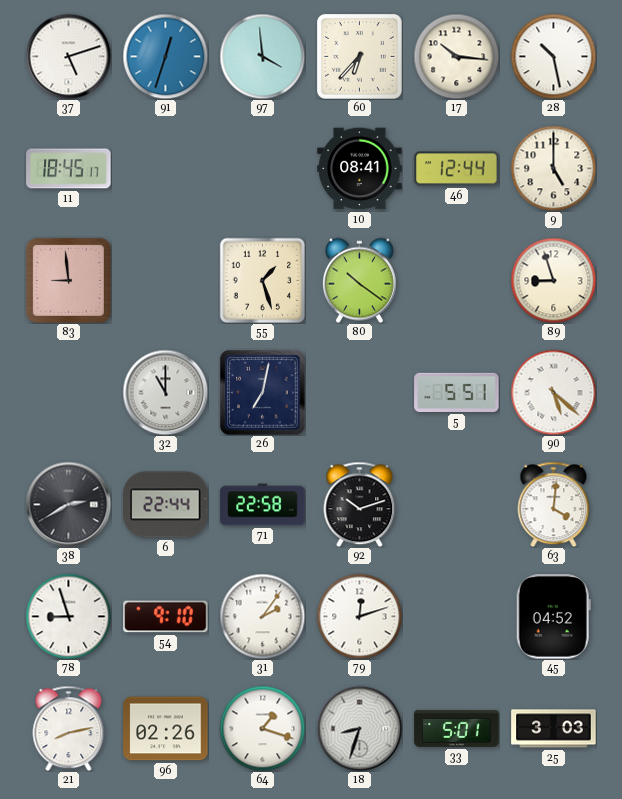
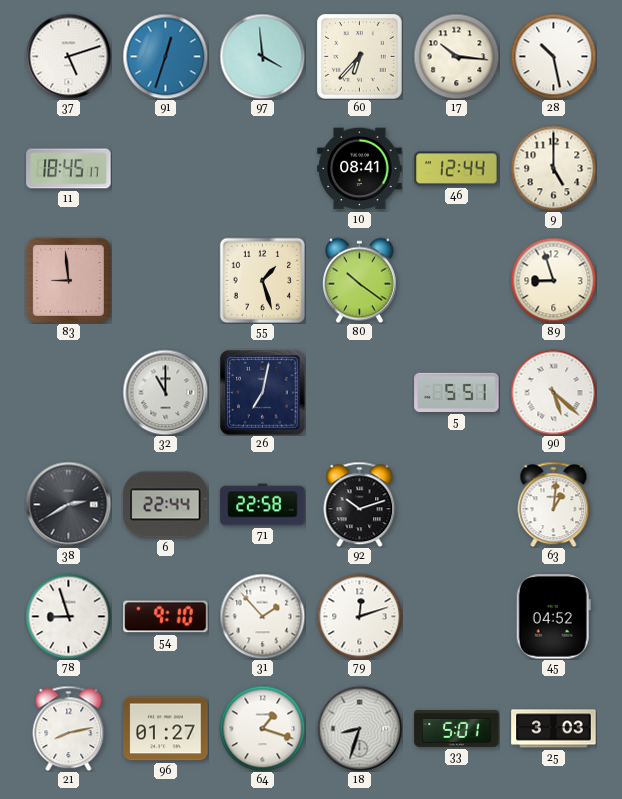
63: 4:01 -> 1:01
31: 2:06 -> 1:53
96: 02:26 -> 01:27
